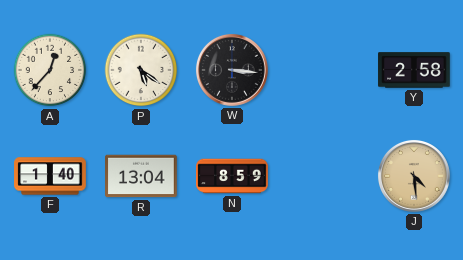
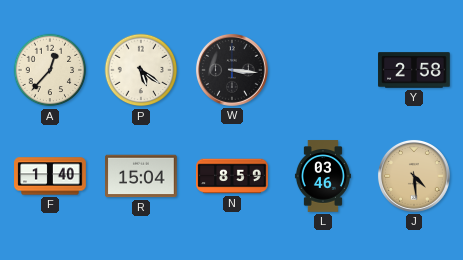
R: 13:04 -> 15:04
L: none -> 03:46
